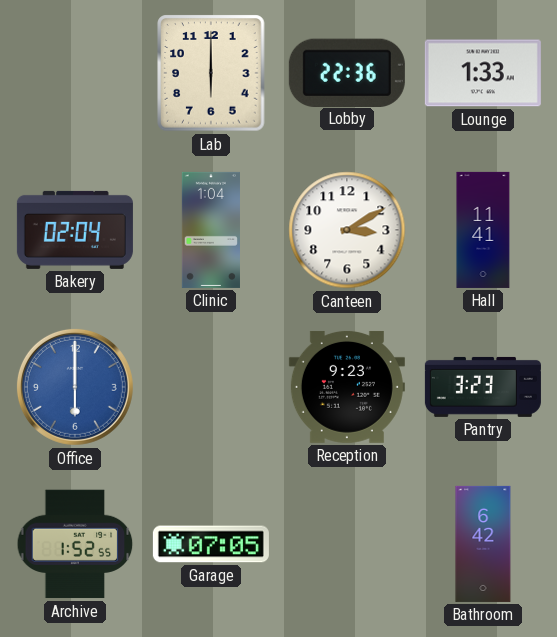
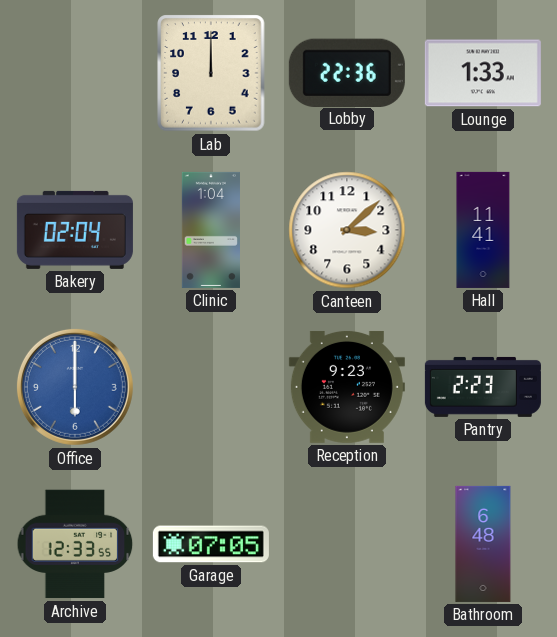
Lab: 6:00 -> 12:00
Canteen: 3:10 -> 3:08
Pantry: 3:23 -> 2:23
Archive: 1:52 -> 12:33
Bathroom: 6:42 -> 6:48
